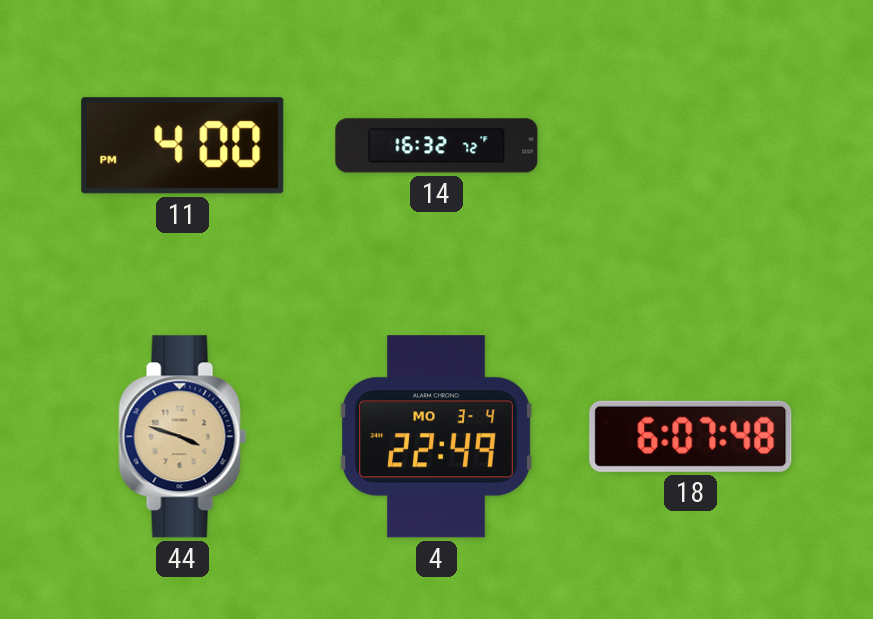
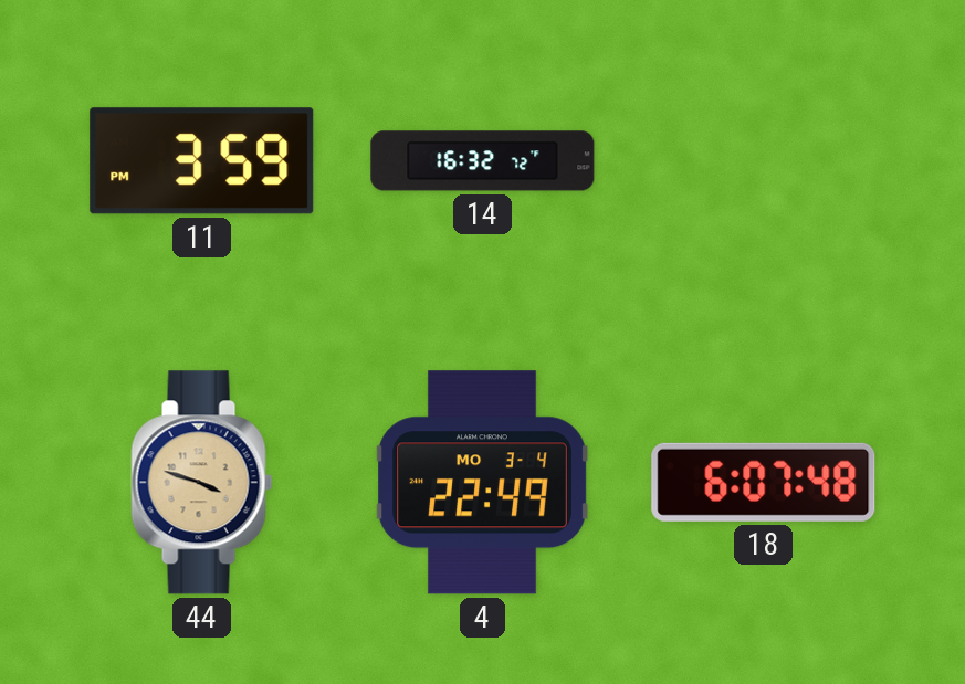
11: 4:00 -> 3:59
